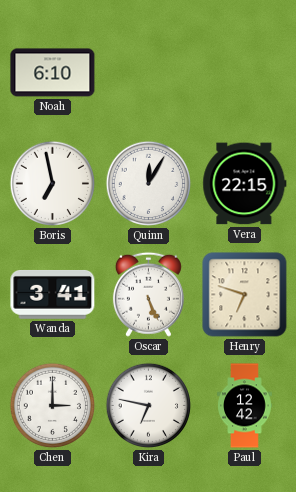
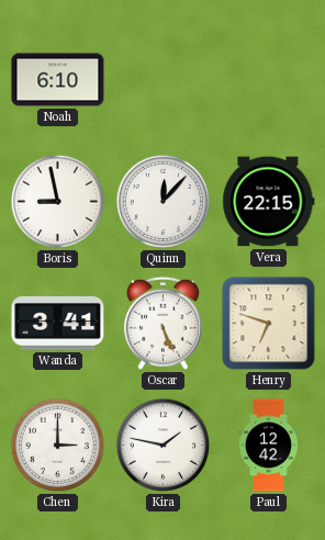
Boris: 6:58 -> 8:58
Quinn: 12:05 -> 12:07
Kira: 6:47 -> 1:47
